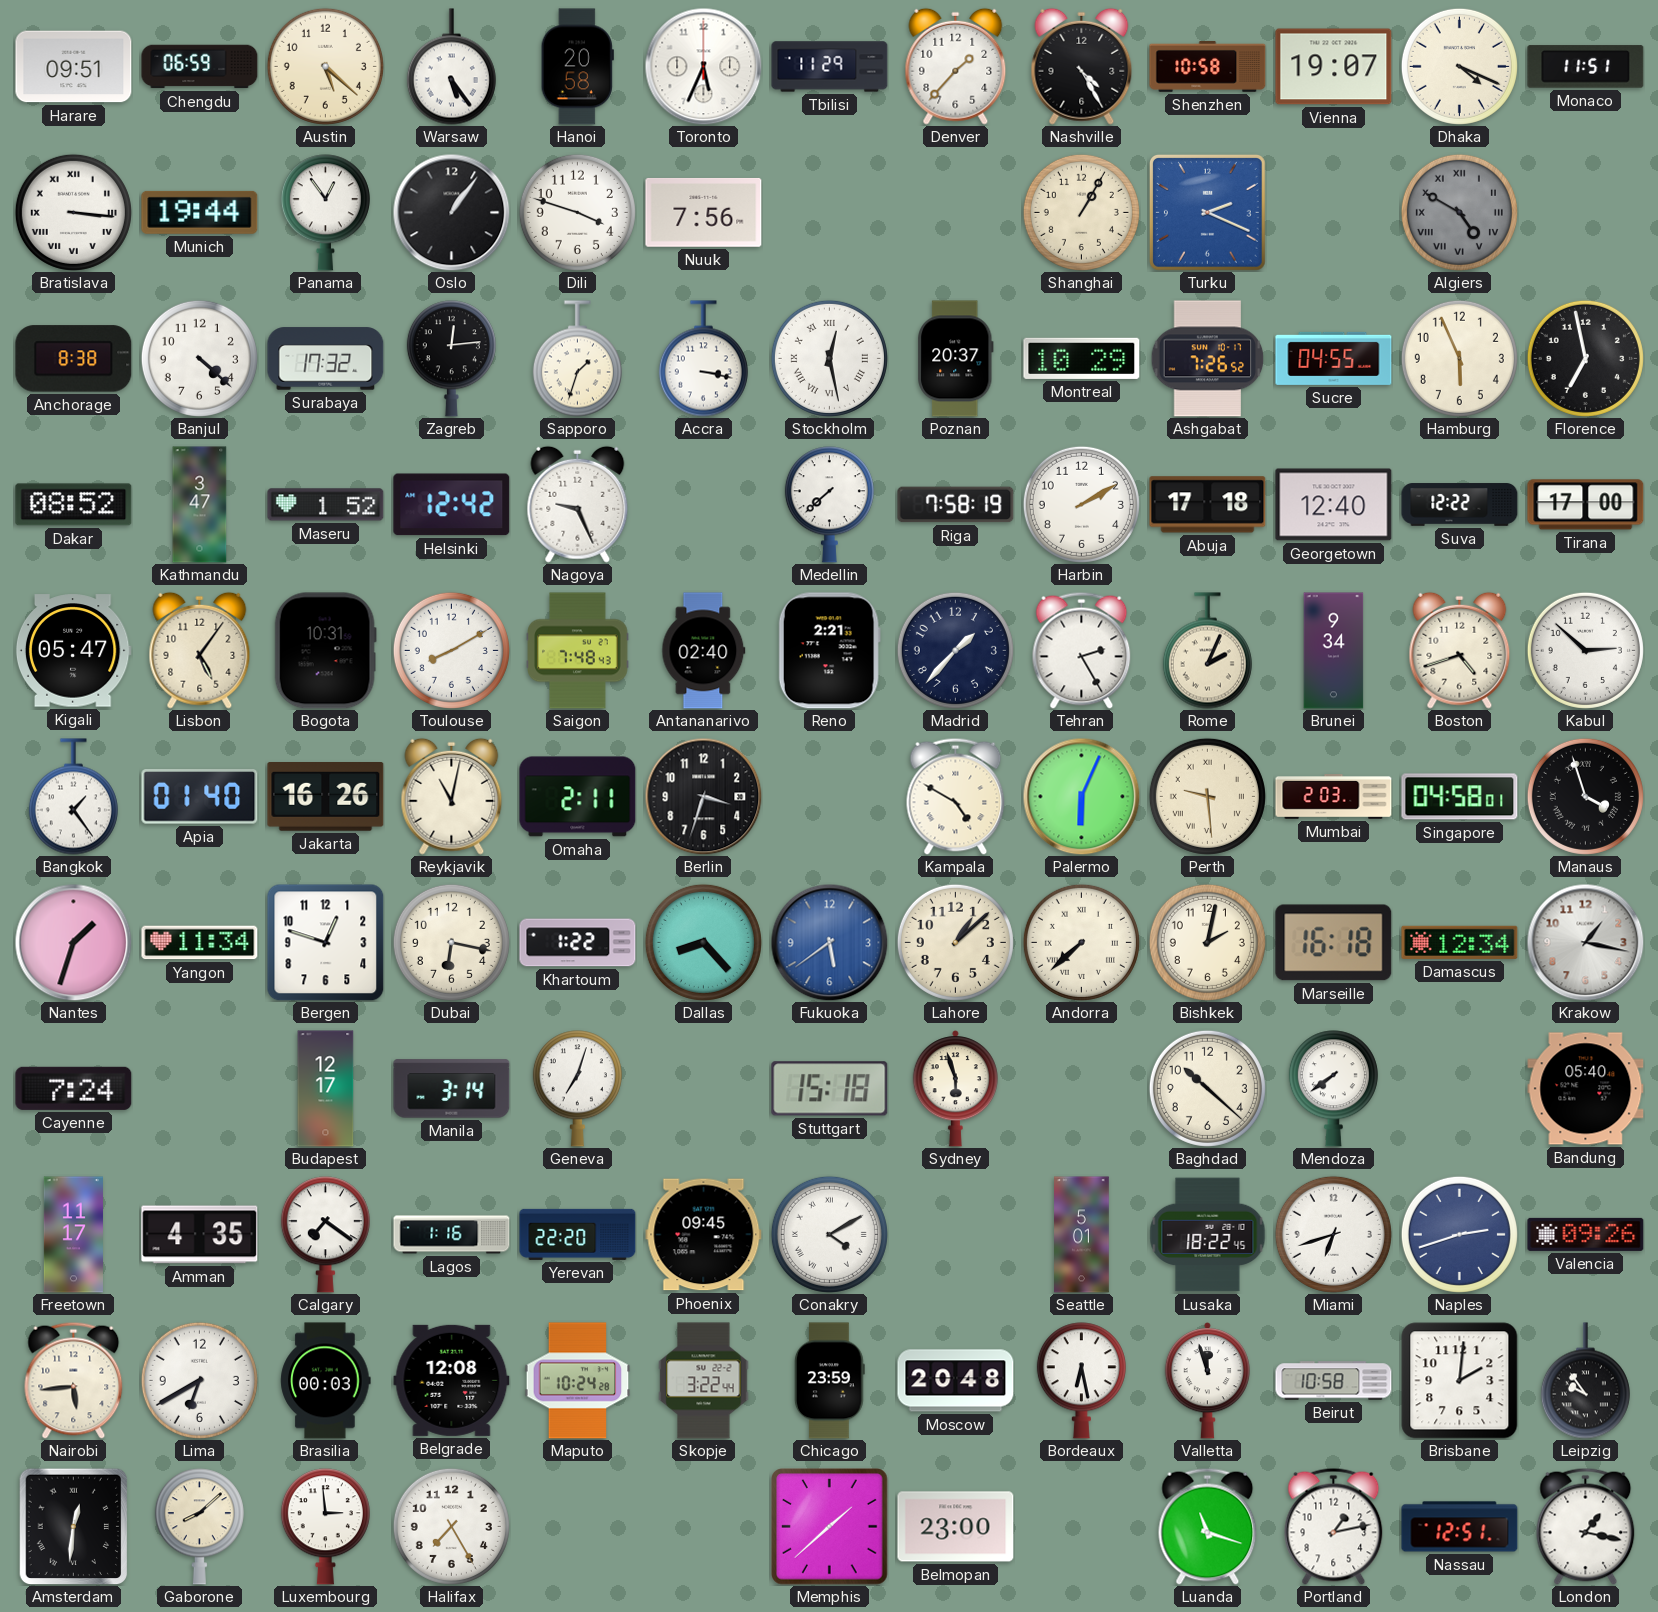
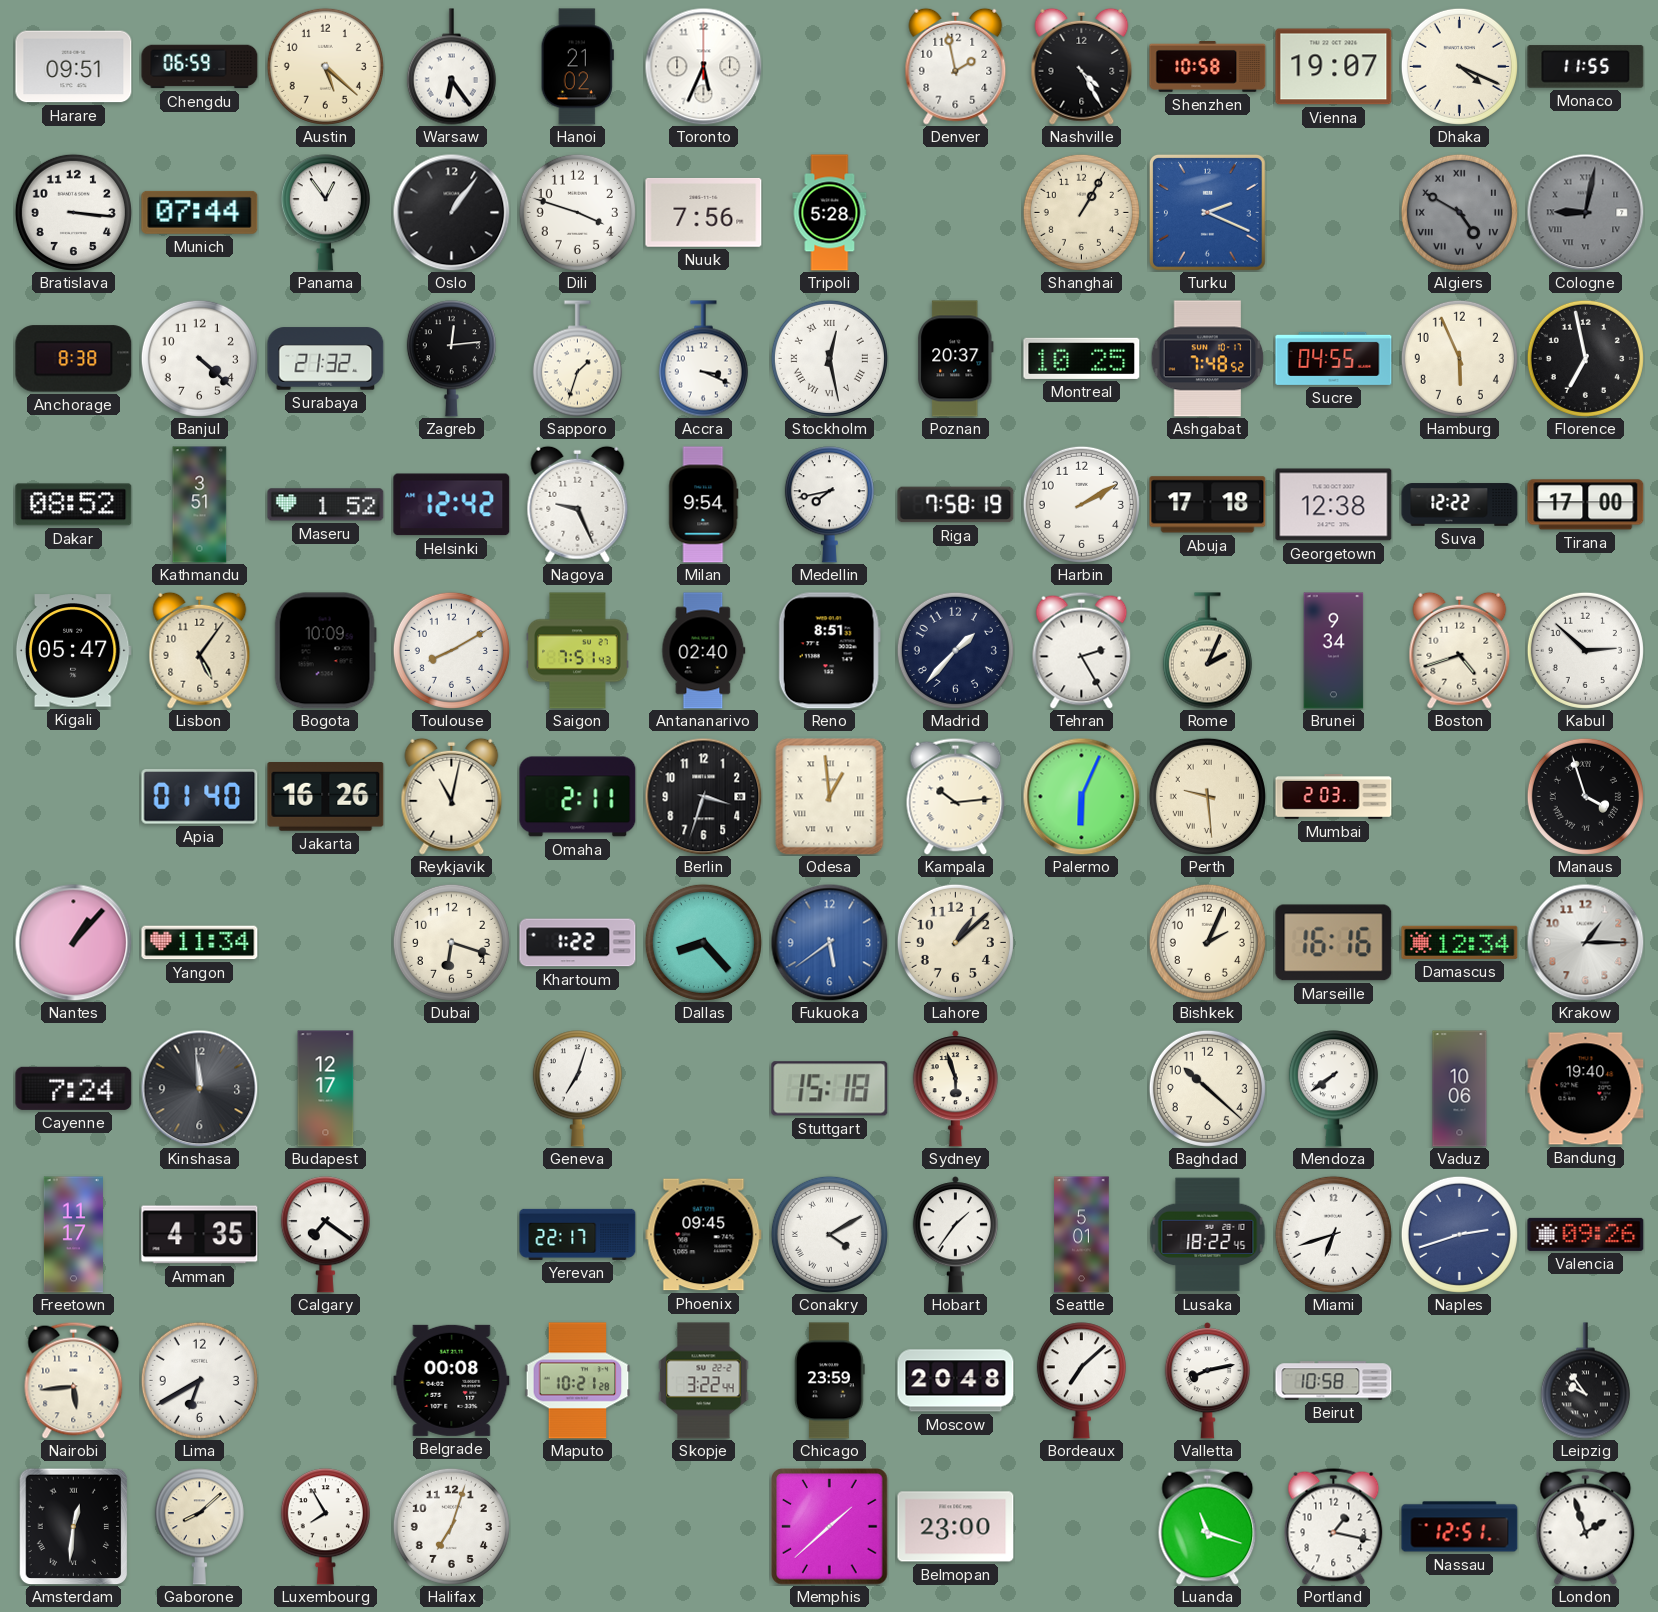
Warsaw: 5:24 -> 6:24
Hanoi: 20:58 -> 21:02
Tbilisi: 11:29 -> none
Denver: 1:37 -> 1:58
Monaco: 11:51 -> 11:55
Bratislava numerals: Roman -> Arabic
Munich: 19:44 -> 07:44
Tripoli: none -> 5:28
Cologne: none -> 9:02
Surabaya: 17:32 -> 21:32
Accra: 3:17 -> 3:19
Montreal: 10:29 -> 10:25
Ashgabat: 7:26 -> 7:48
Kathmandu: 3:47 -> 3:51
Milan: none -> 9:54
Medellin: 7:38 -> 7:43
Georgetown: 12:40 -> 12:38
Bogota: 10:31 -> 10:09
Saigon: 7:48 -> 7:51
Reno: 2:21 -> 8:51
Bangkok: 1:24 -> none
Odesa: none -> 12:59
Kampala: 4:50 -> 10:14
Singapore: 04:58 -> none
Nantes: 1:33 -> 1:07
Bergen: 12:48 -> none
Dubai: 6:17 -> 6:18
Andorra: 7:38 -> none
Bishkek: 2:02 -> 2:04
Marseille: 16:18 -> 16:16
Krakow: 1:17 -> 1:15
Kinshasa: none -> 11:59
Manila: 3:14 -> none
Vaduz: none -> 10:06
Bandung: 05:40 -> 19:40
Lagos: 1:16 -> none
Yerevan: 22:20 -> 22:17
Hobart: none -> 1:36
Brasilia: 00:03 -> none
Belgrade: 12:08 -> 00:08
Maputo: 10:24 -> 10:21
Bordeaux: 6:28 -> 7:08
Valletta: 11:57 -> 8:13
Brisbane: 2:01 -> none
Luxembourg: 2:59 -> 7:55
Halifax: 7:25 -> 7:03
Portland: 1:13 -> 1:17
London: 1:17 -> 1:57
